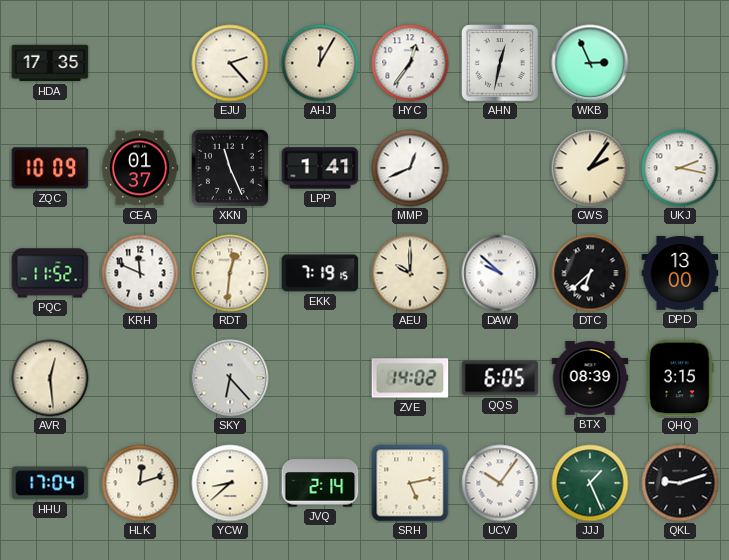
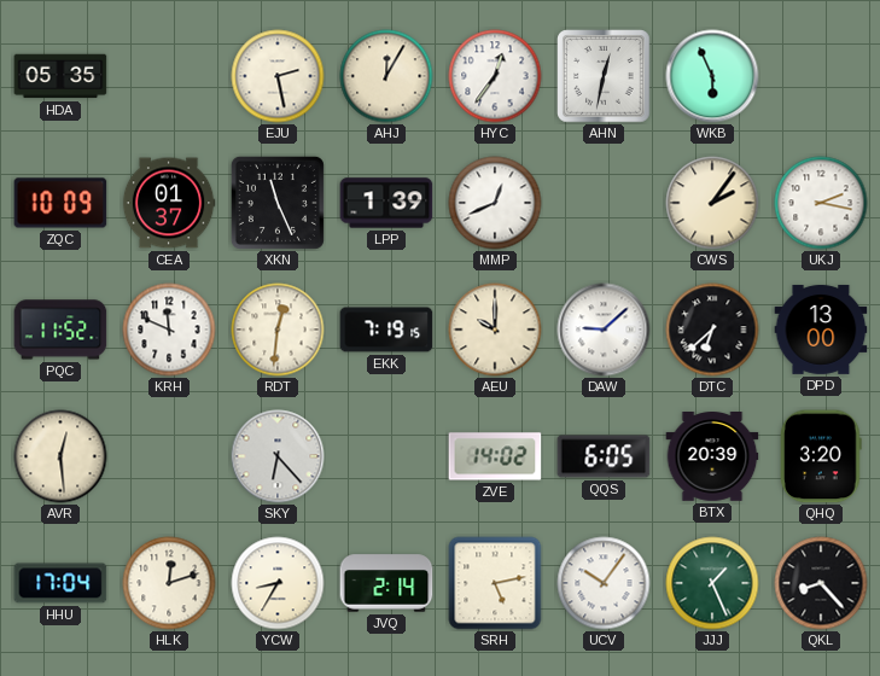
HDA: 17:35 -> 05:35
EJU: 2:23 -> 2:28
WKB: 2:56 -> 5:56
LPP: 1:41 -> 1:39
DAW: 9:52 -> 9:08
BTX: 08:39 -> 20:39
QHQ: 3:15 -> 3:20
YCW: 8:38 -> 8:35
QKL: 9:12 -> 8:23
